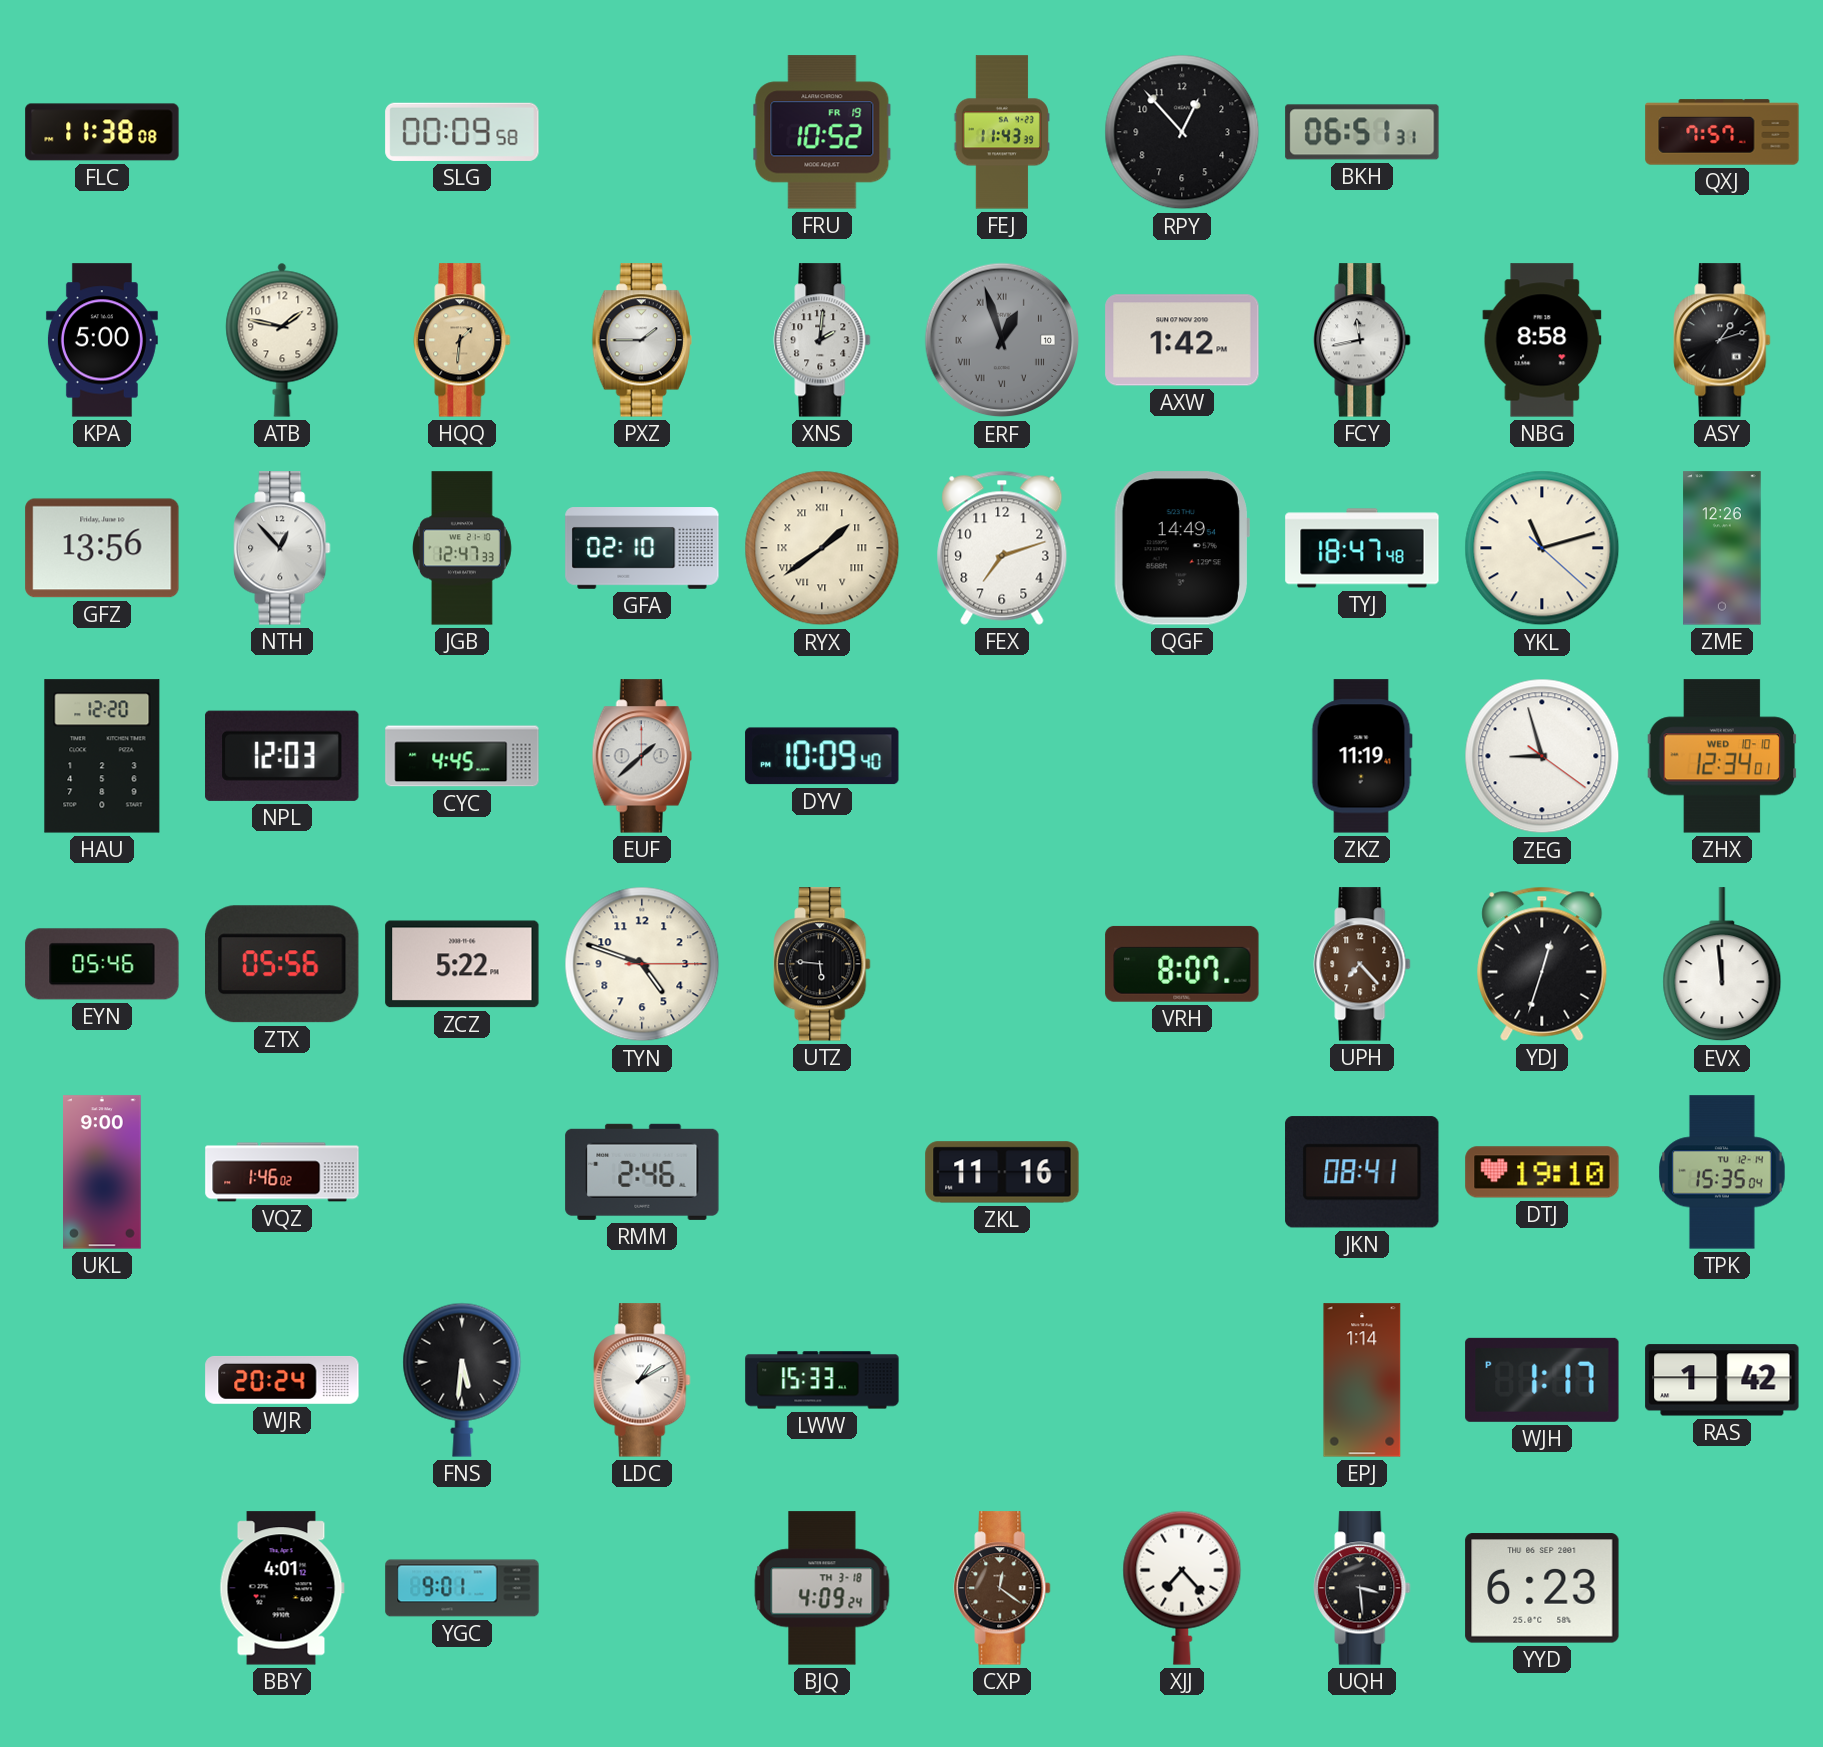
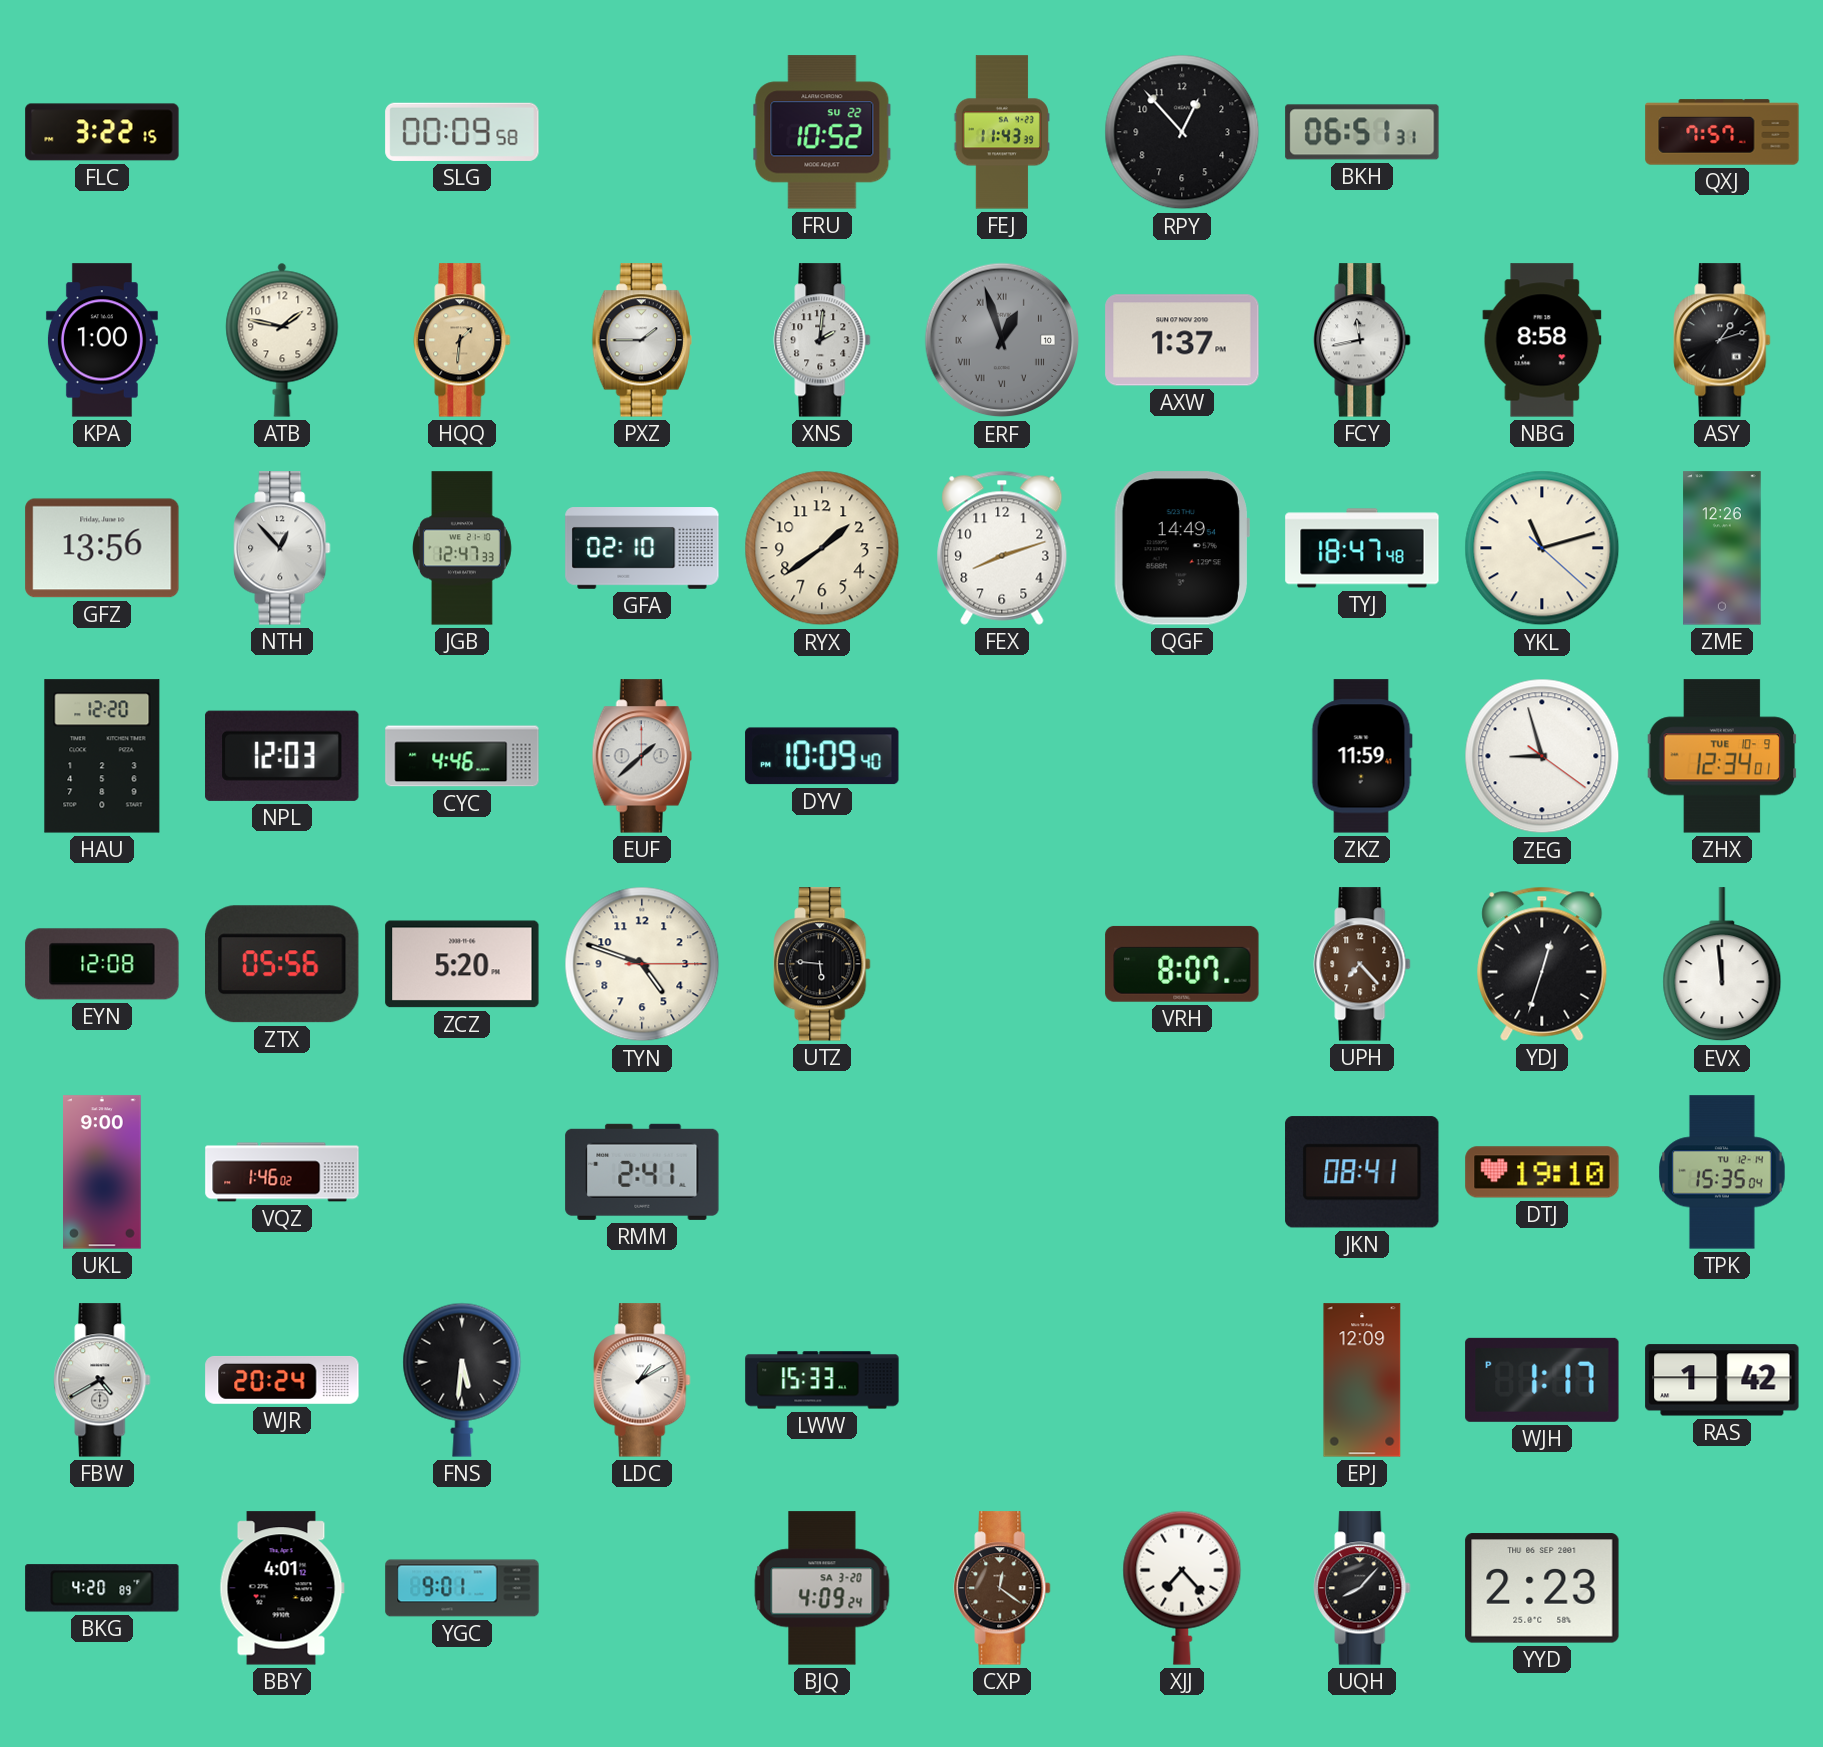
FLC: 11:38 -> 3:22
FRU date: FR 19 -> SU 22
KPA: 5:00 -> 1:00
AXW: 1:42 -> 1:37
RYX numerals: Roman -> Arabic
FEX: 7:12 -> 8:12
CYC: 4:45 -> 4:46
ZKZ: 11:19 -> 11:59
ZHX date: WED 10-10 -> TUE 10-9
EYN: 05:46 -> 12:08
ZCZ: 5:22 -> 5:20
RMM: 2:46 -> 2:41
ZKL: 11:16 -> none
FBW: none -> 4:40
EPJ: 1:14 -> 12:09
BKG: none -> 4:20
BJQ date: TH 3-18 -> SA 3-20
UQH: 3:29 -> 8:07
YYD: 6:23 -> 2:23
